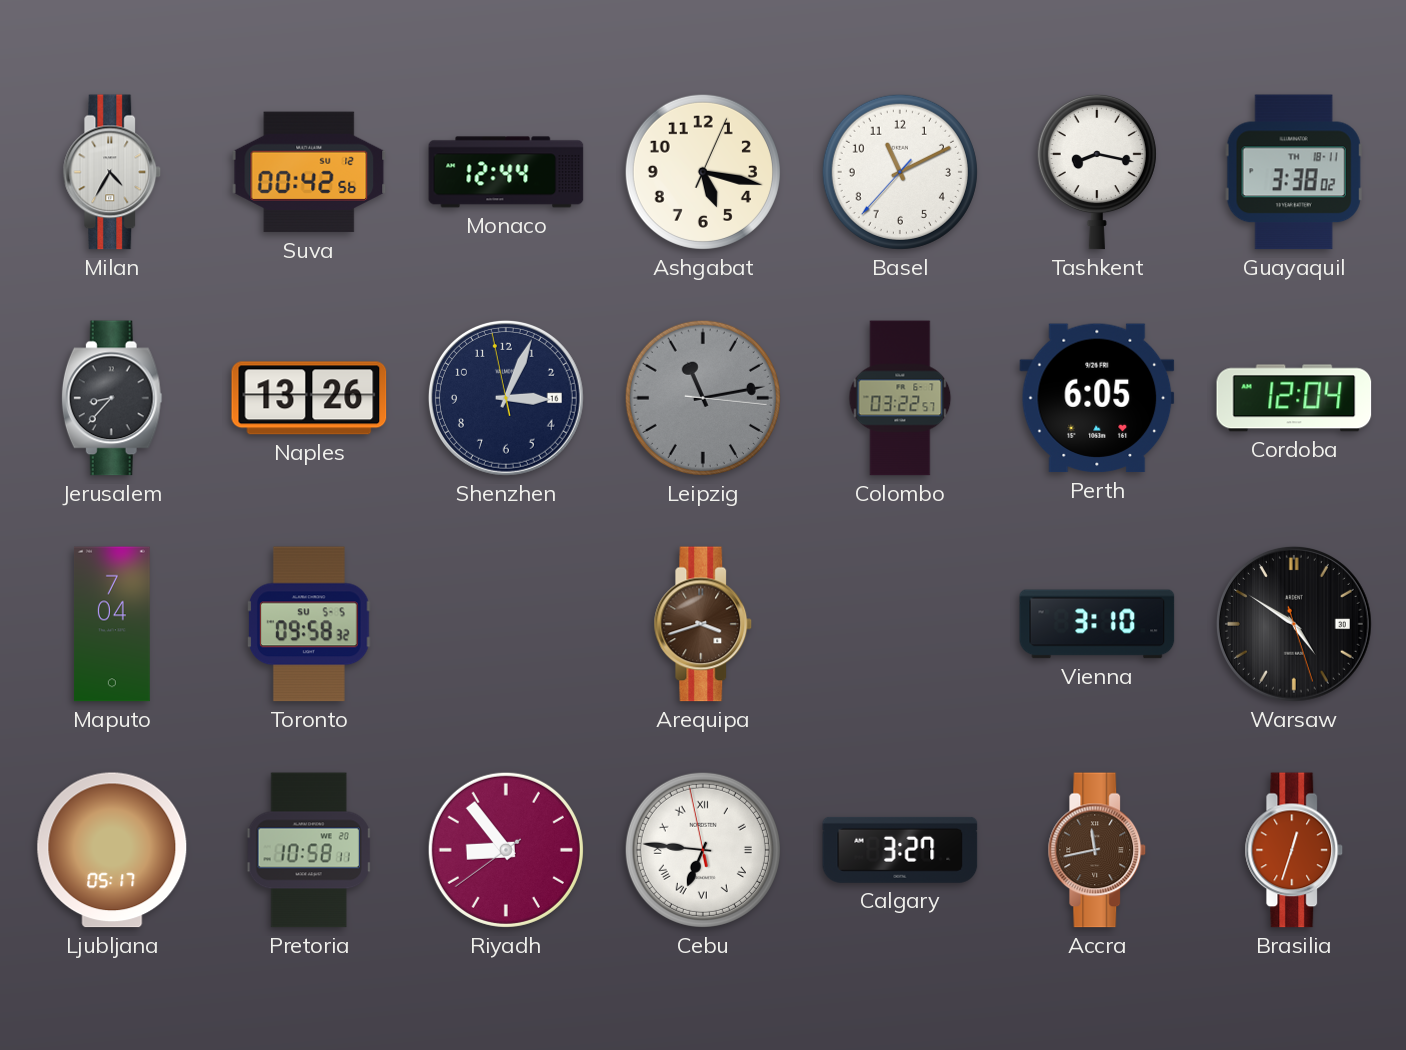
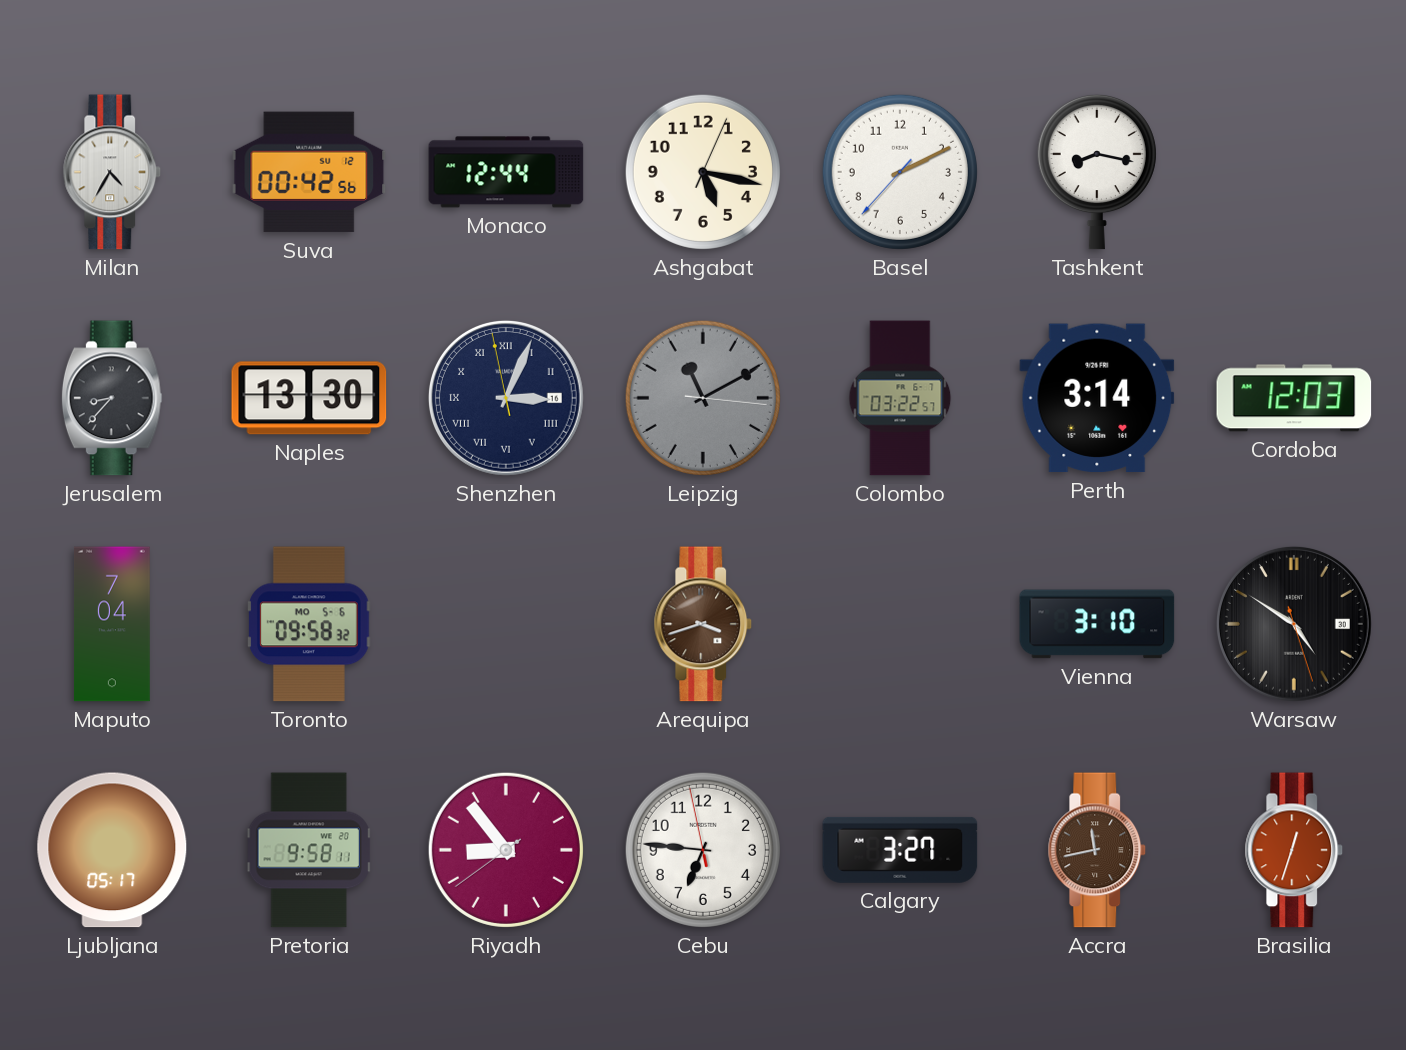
Basel: 11:10 -> 2:10
Guayaquil: 3:38 -> none
Naples: 13:26 -> 13:30
Shenzhen numerals: Arabic -> Roman
Leipzig: 11:13 -> 11:10
Perth: 6:05 -> 3:14
Cordoba: 12:04 -> 12:03
Toronto date: SU 5-5 -> MO 5-6
Pretoria: 10:58 -> 9:58
Cebu numerals: Roman -> Arabic
